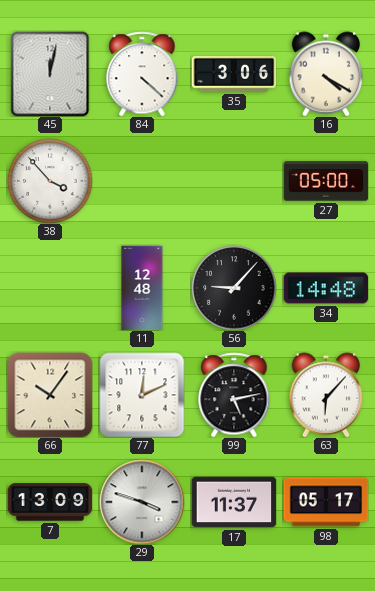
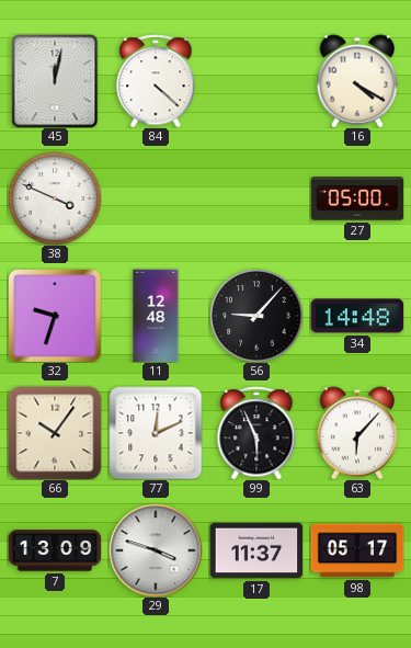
35: 3:06 -> none
38: 3:53 -> 3:49
32: none -> 9:33
99: 5:13 -> 5:56
